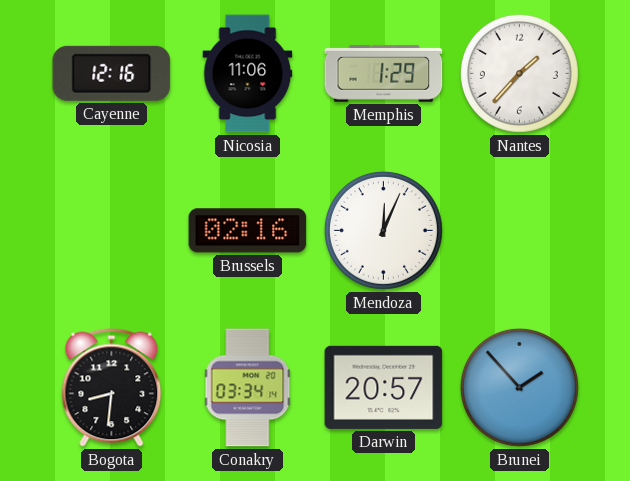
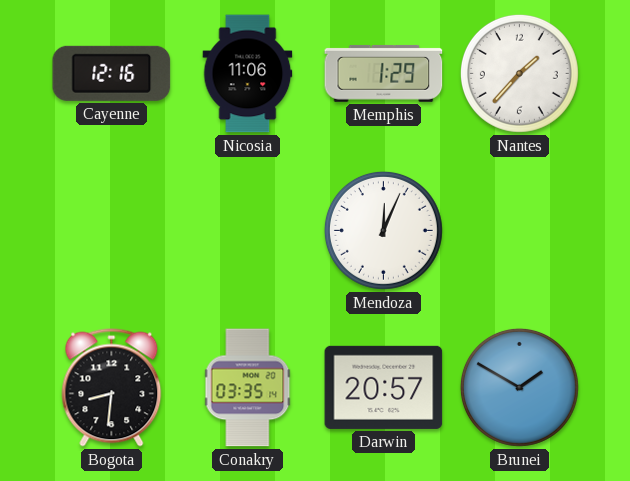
Brussels: 02:16 -> none
Conakry: 03:34 -> 03:35
Brunei: 1:53 -> 1:50
